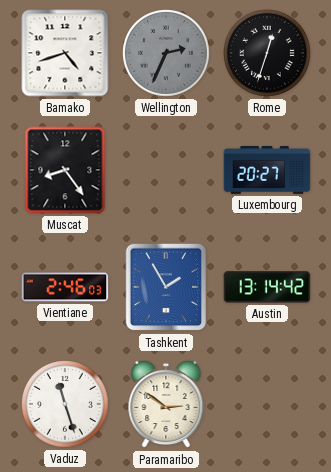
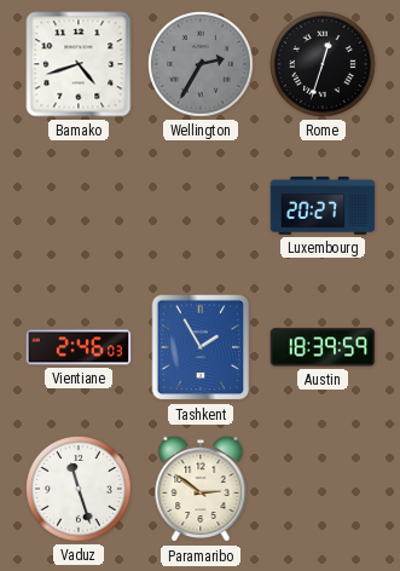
Wellington: 2:34 -> 2:35
Muscat: 8:24 -> none
Austin: 13:14 -> 18:39
